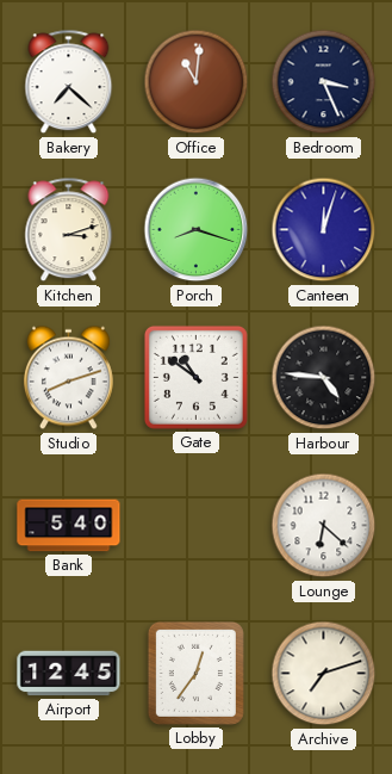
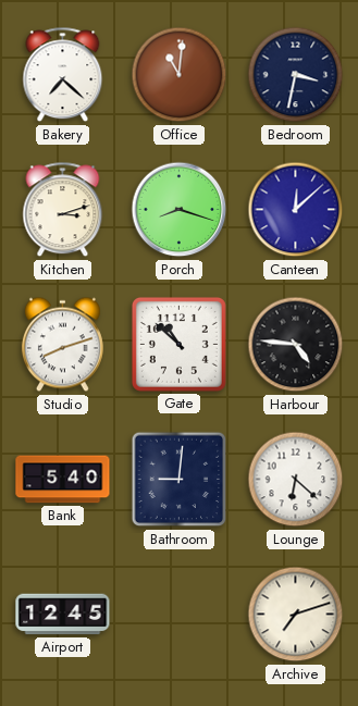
Bedroom: 3:26 -> 3:32
Canteen: 12:03 -> 12:08
Gate: 10:51 -> 10:52
Bathroom: none -> 9:01
Lobby: 12:36 -> none
